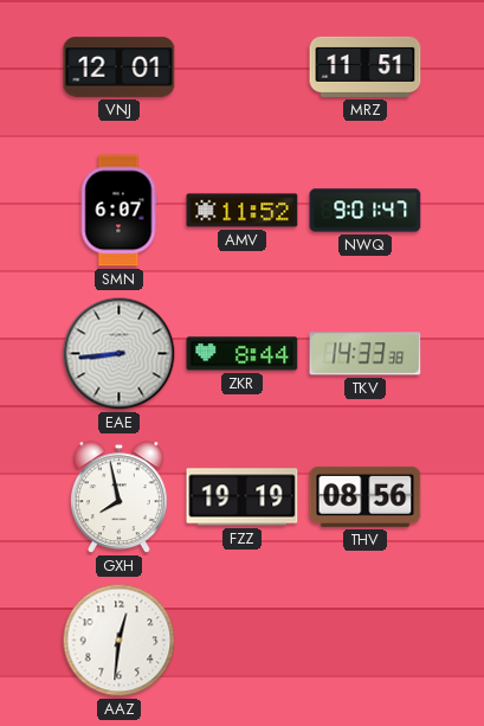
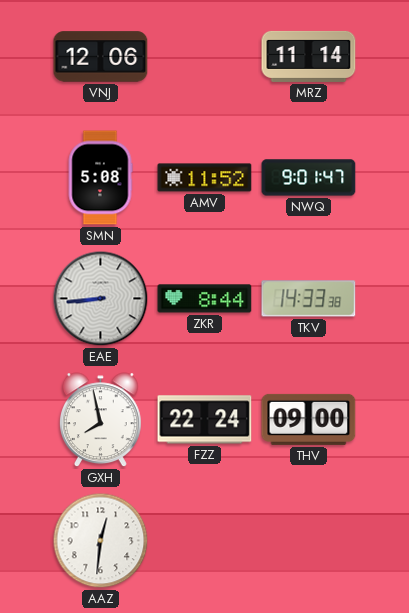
VNJ: 12:01 -> 12:06
MRZ: 11:51 -> 11:14
SMN: 6:07 -> 5:08
FZZ: 19:19 -> 22:24
THV: 08:56 -> 09:00
